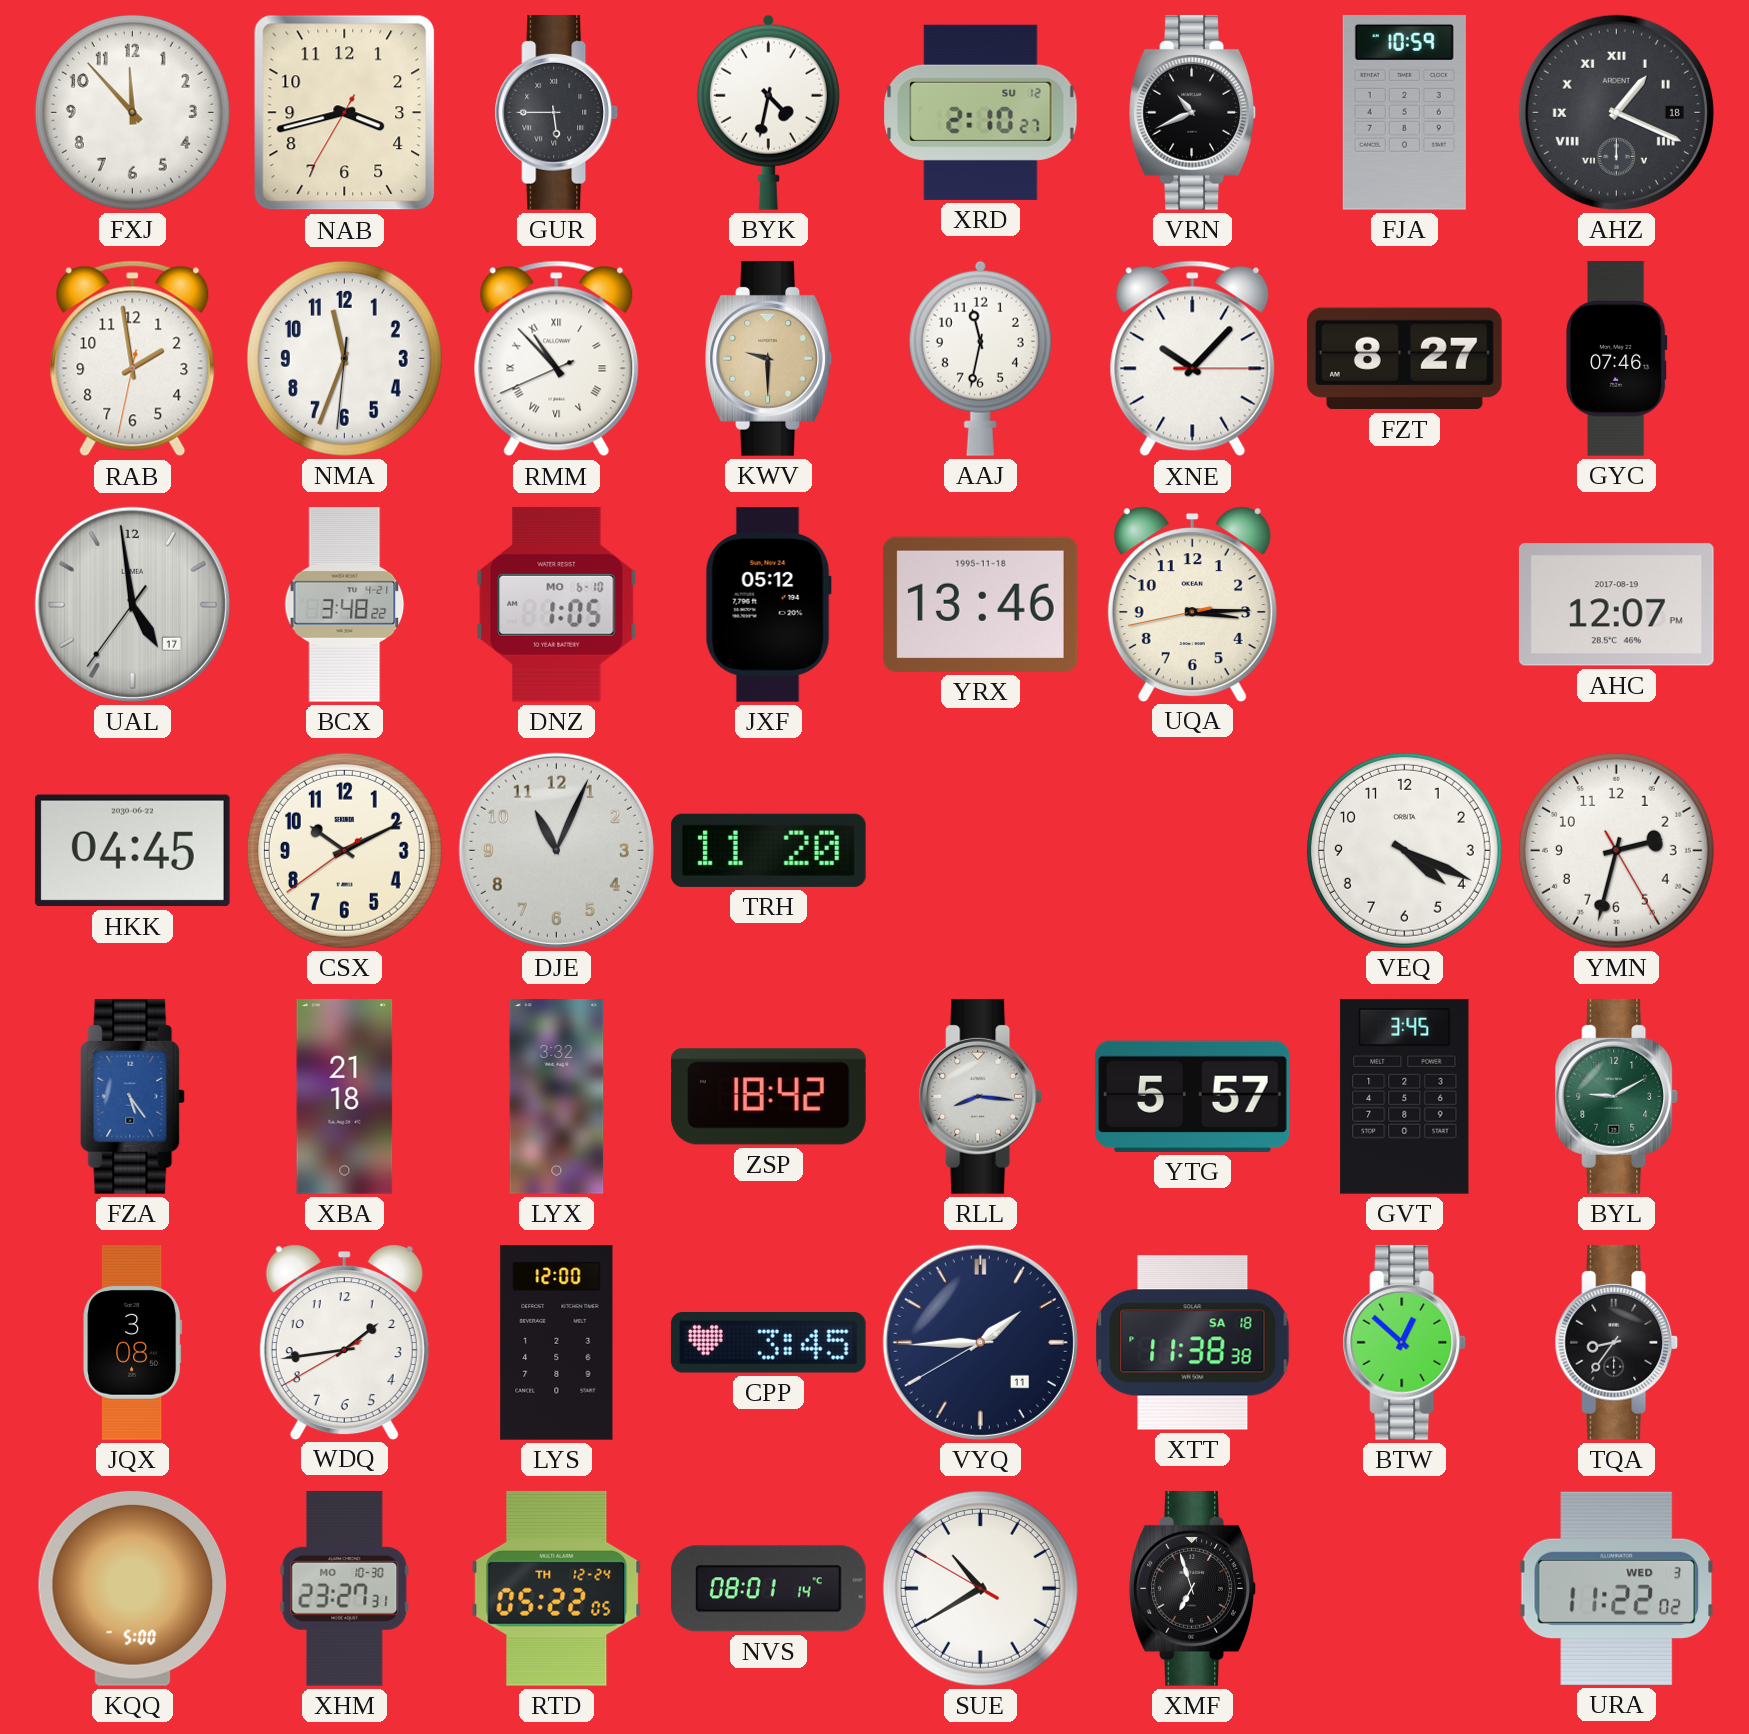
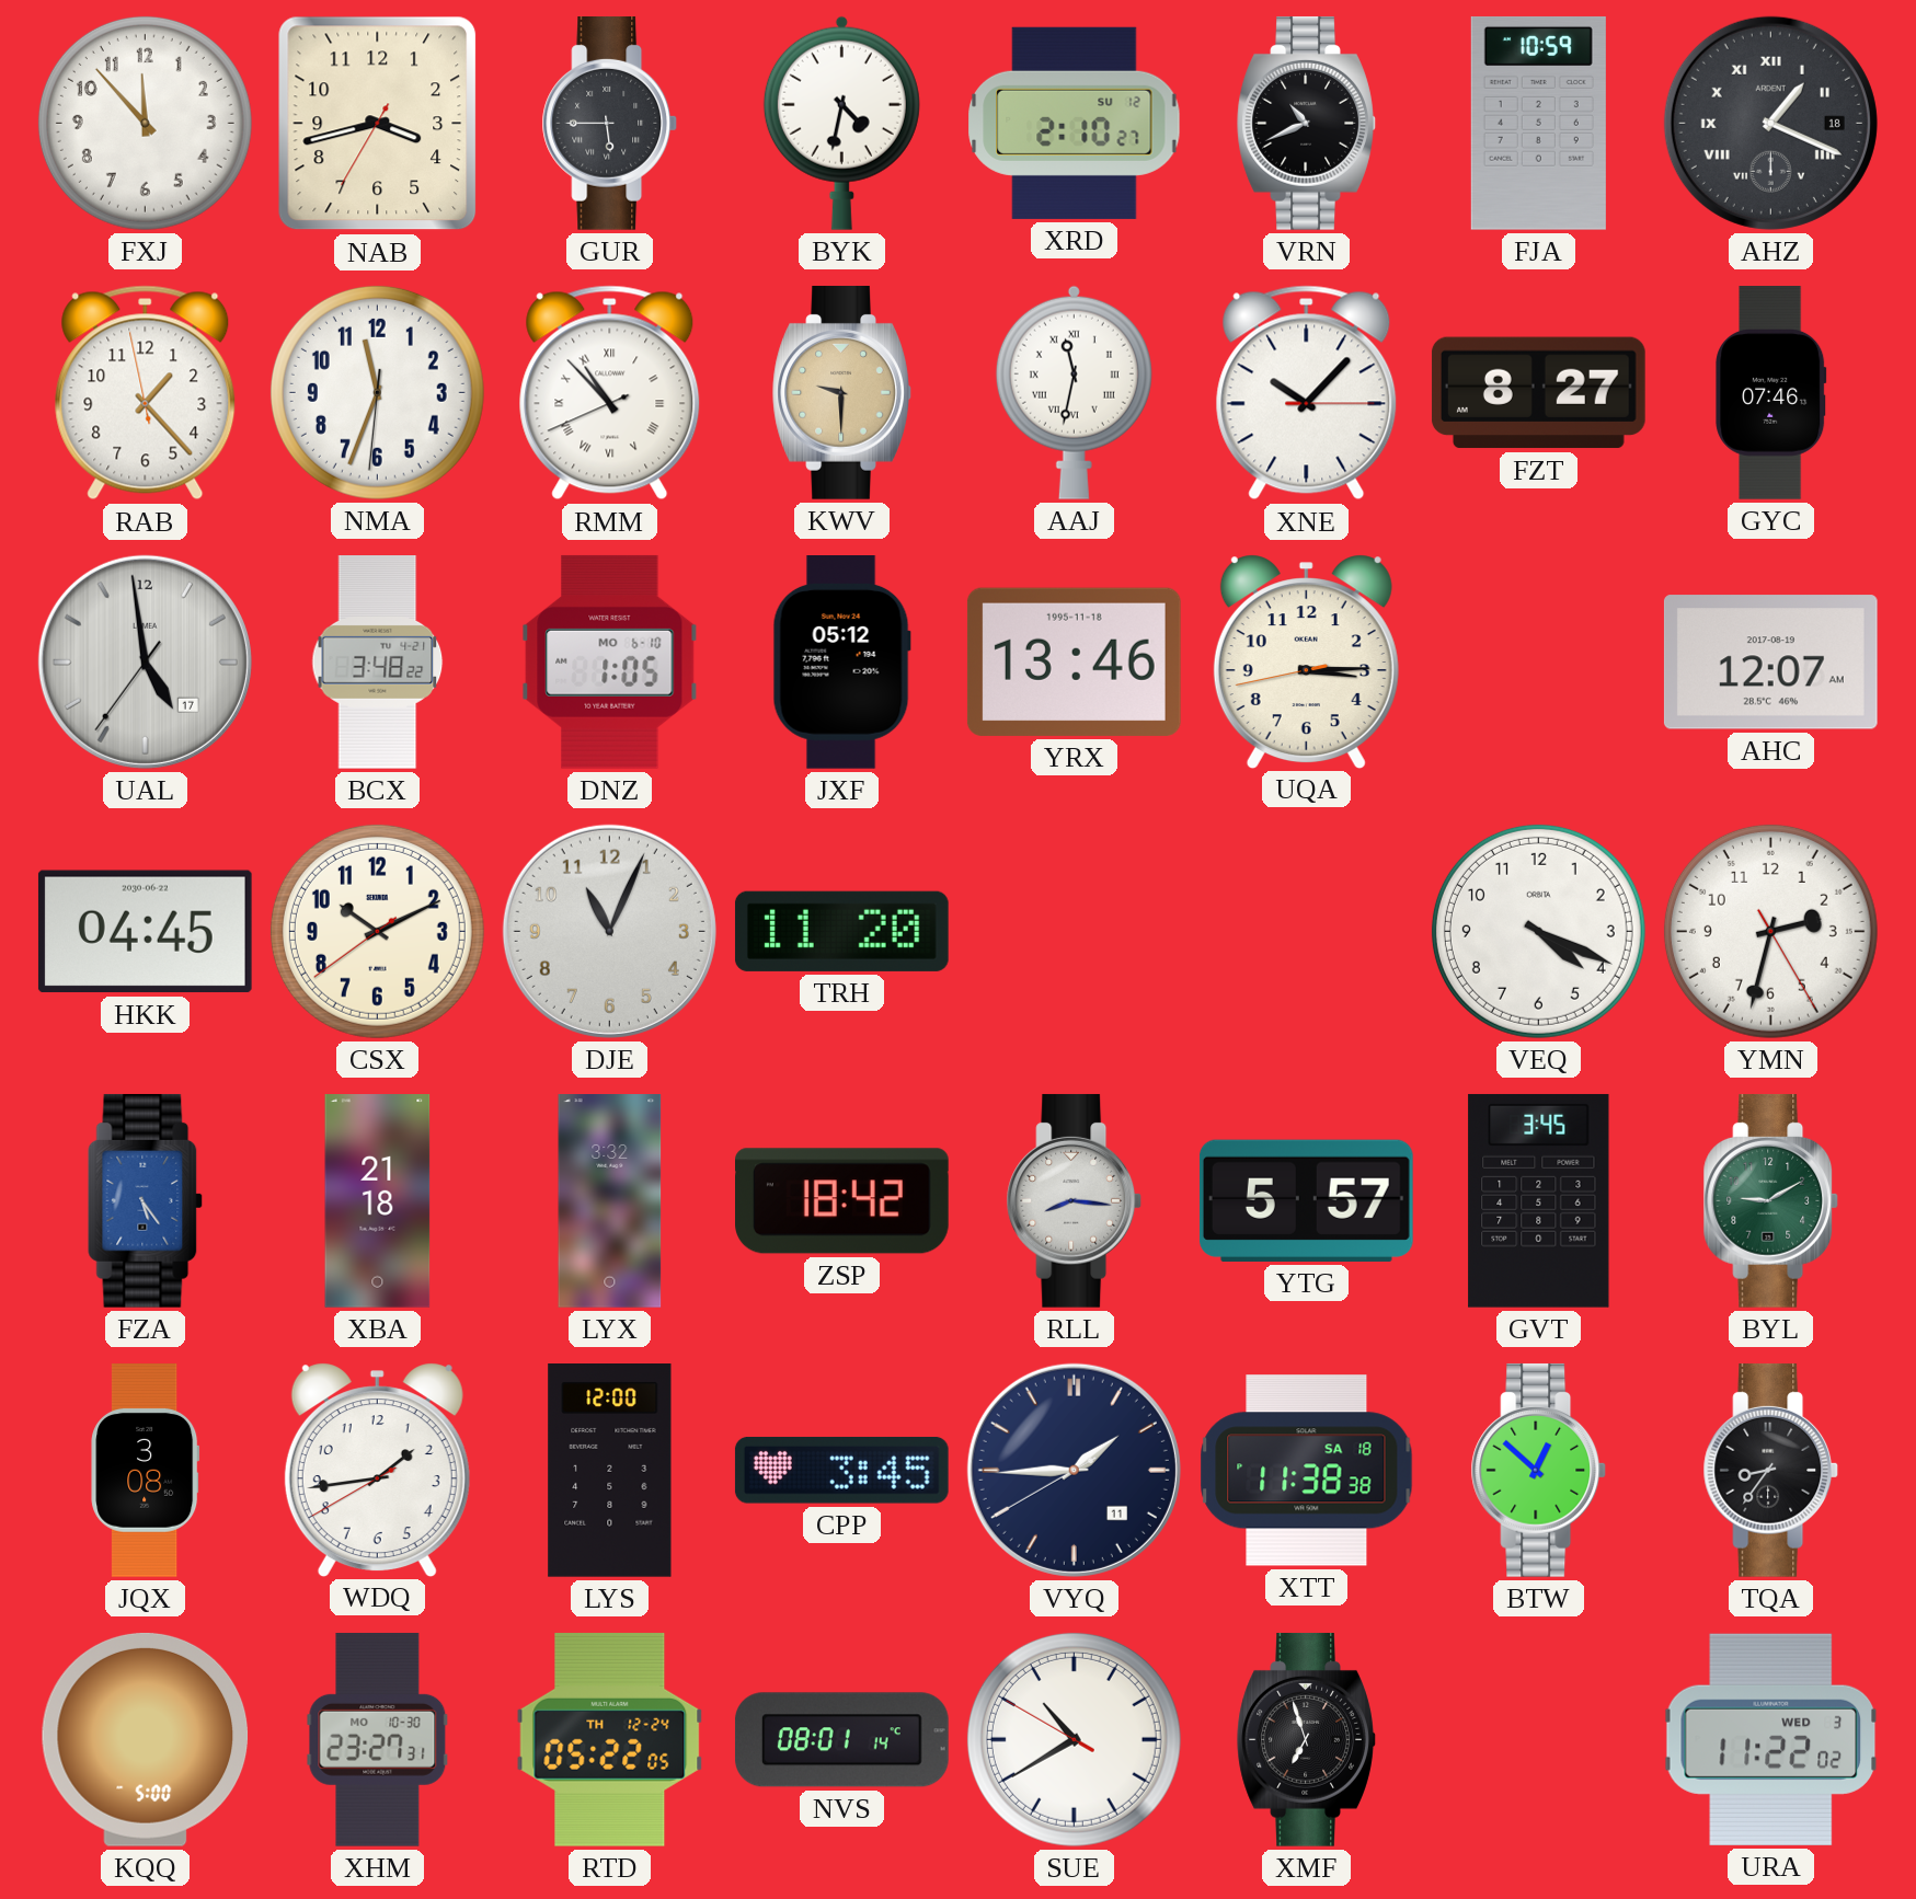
RAB: 1:58 -> 1:22
AAJ numerals: Arabic -> Roman
AHC: 12:07 PM -> 12:07 AM
